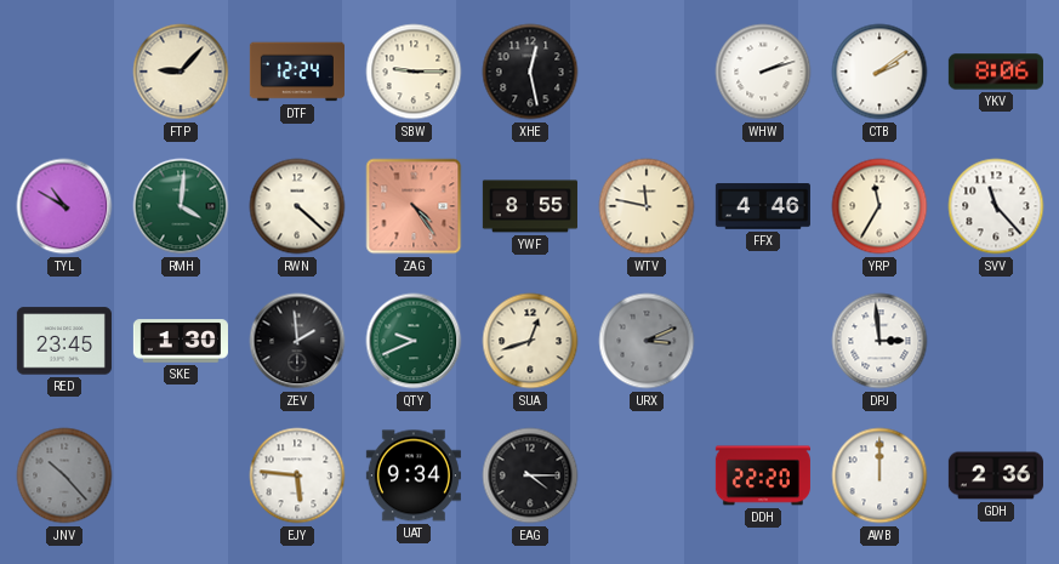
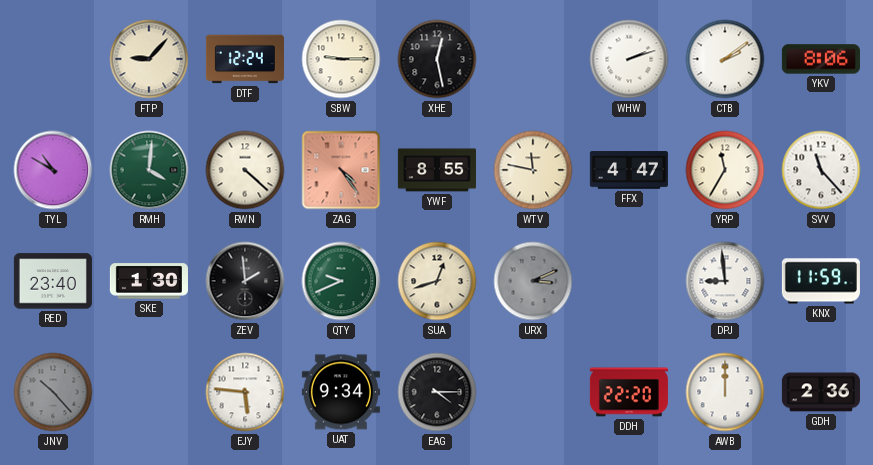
FFX: 4:46 -> 4:47
RED: 23:45 -> 23:40
DPJ: 2:59 -> 8:59
KNX: none -> 11:59
